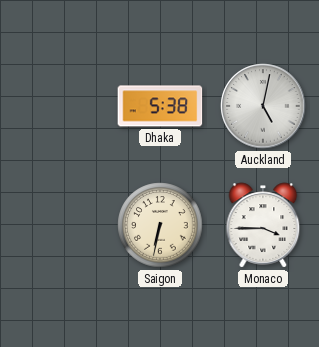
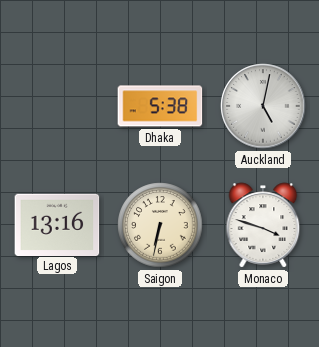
Lagos: none -> 13:16
Monaco: 3:45 -> 3:48
